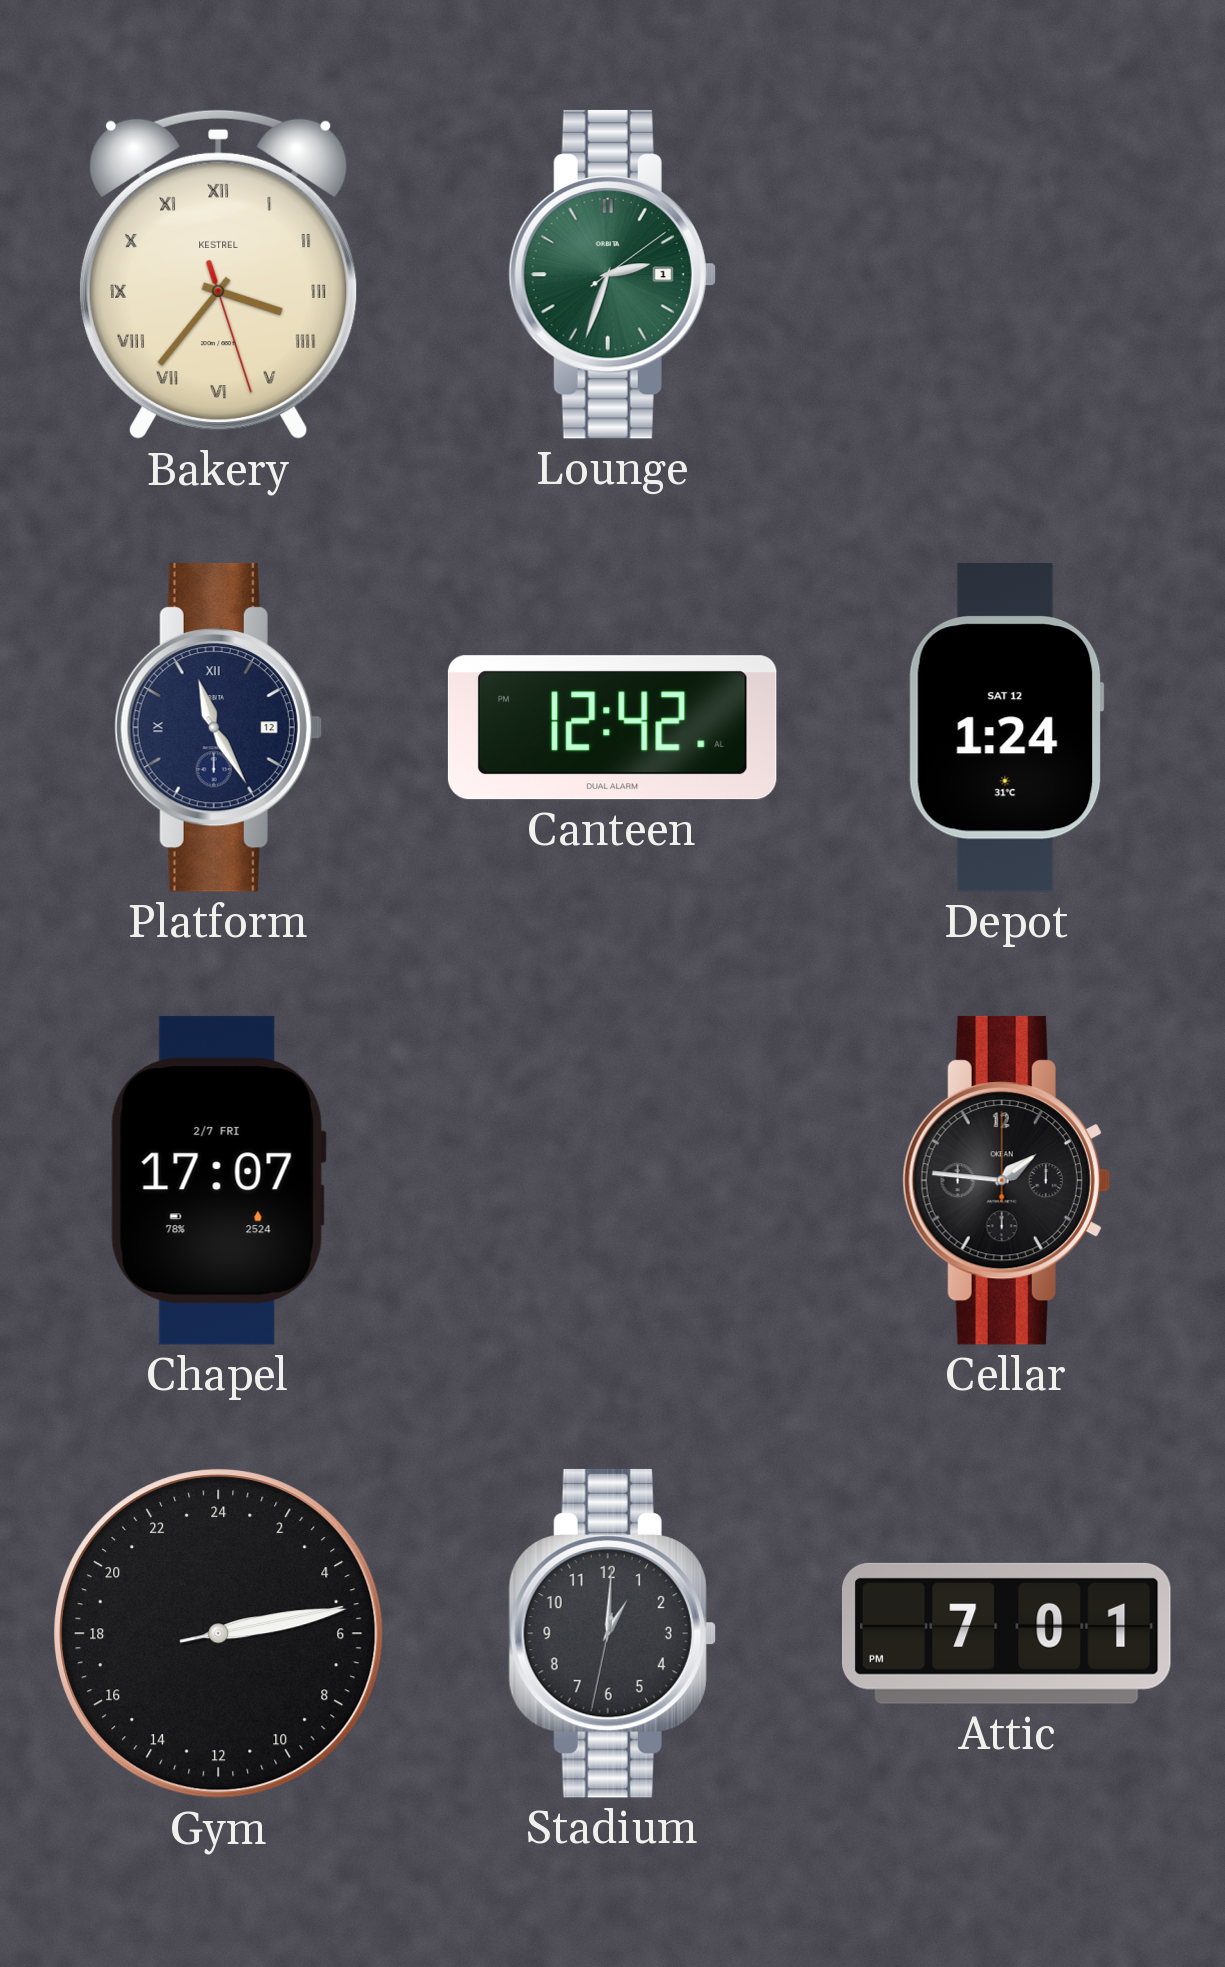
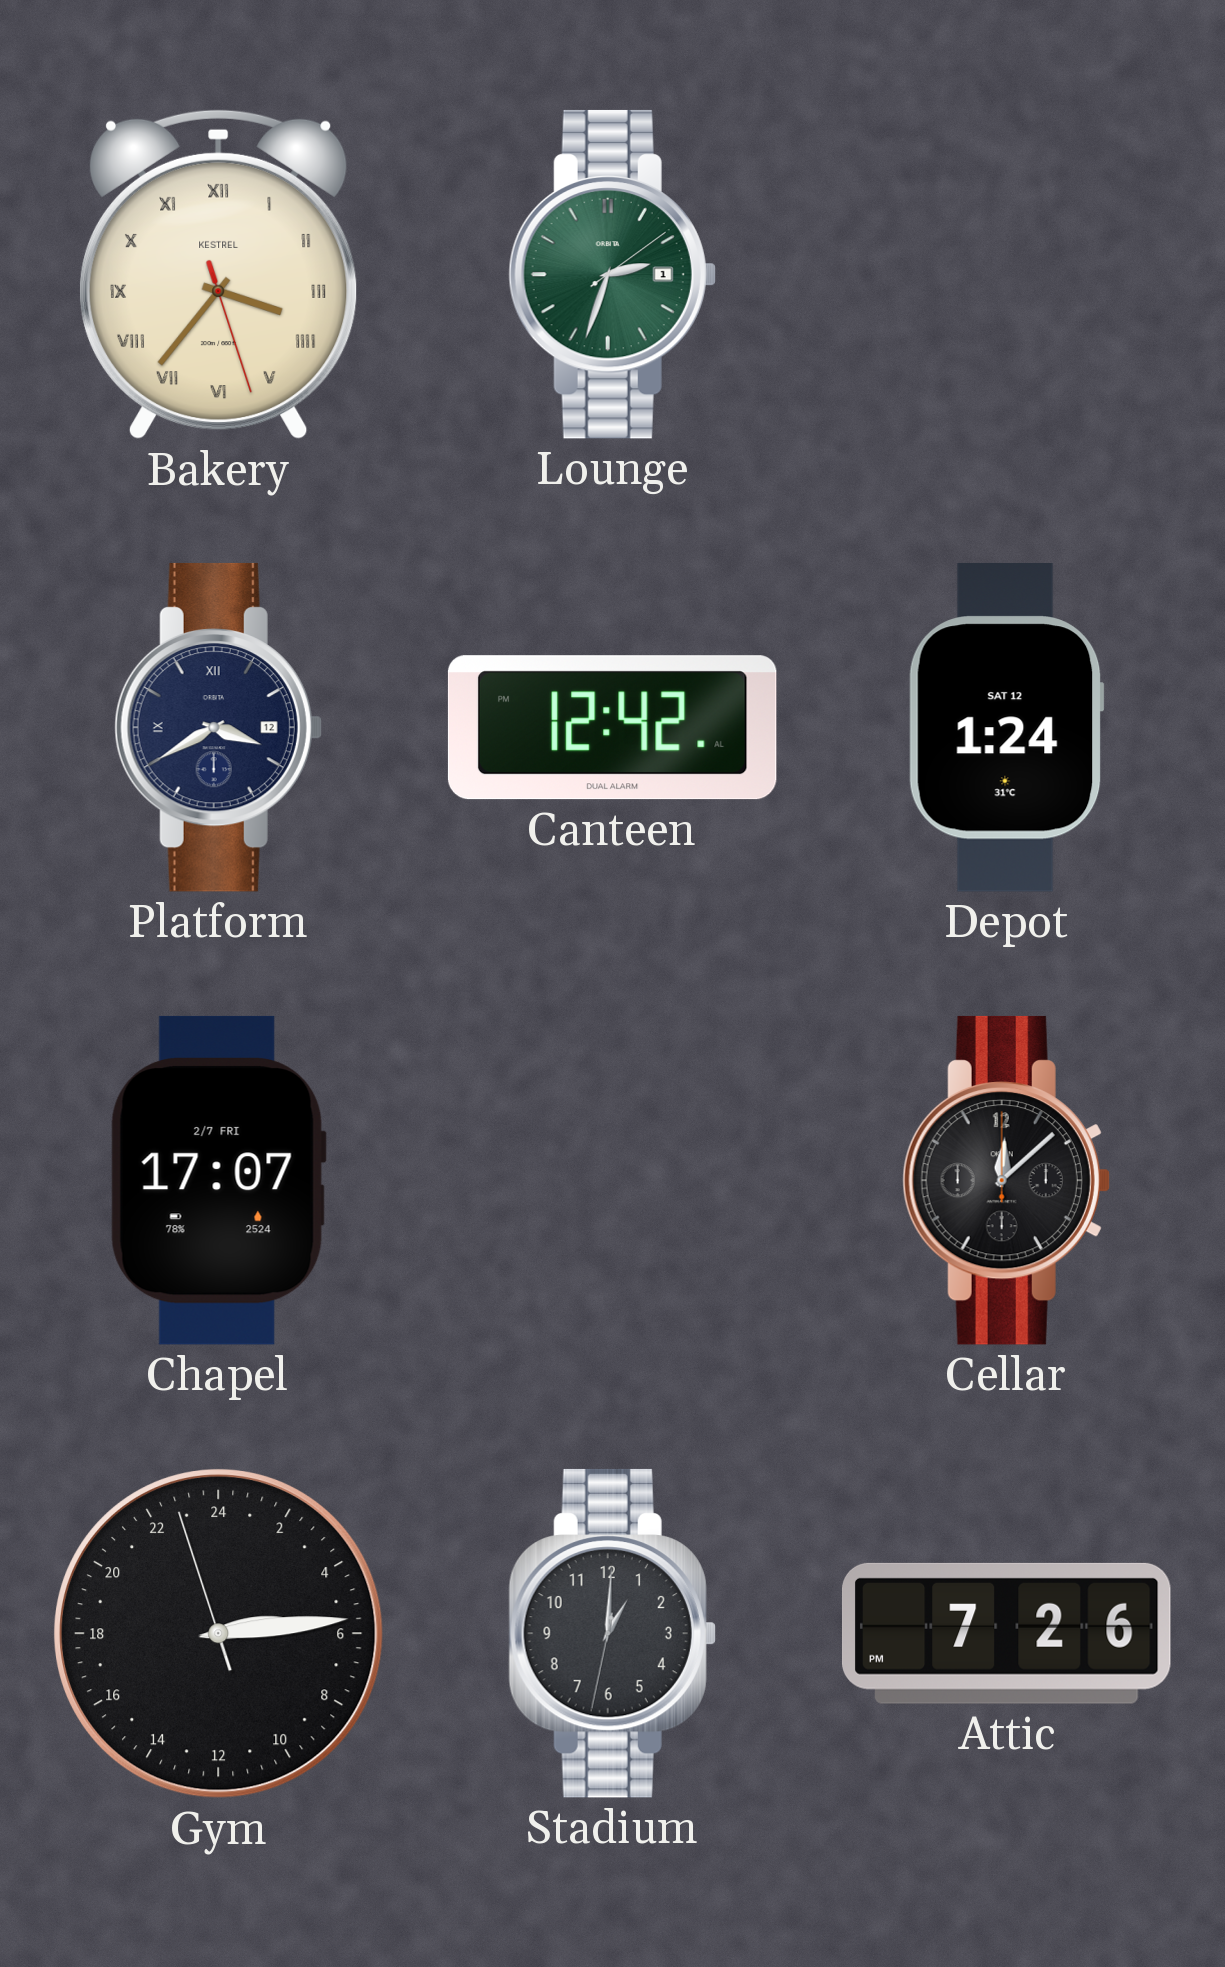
Platform: 11:25 -> 3:40
Cellar: 1:46 -> 12:08
Gym: 5:13:13 -> 5:13:57
Attic: 7:01 -> 7:26
